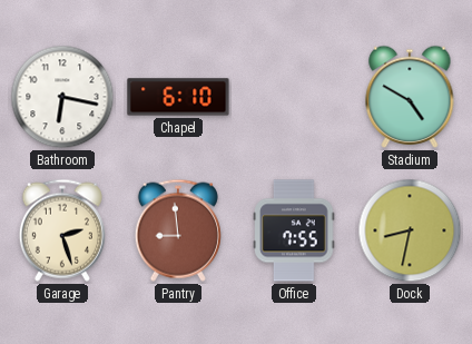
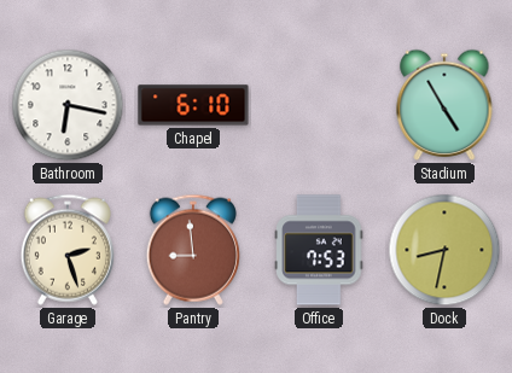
Stadium: 4:50 -> 4:55
Office: 7:55 -> 7:53
